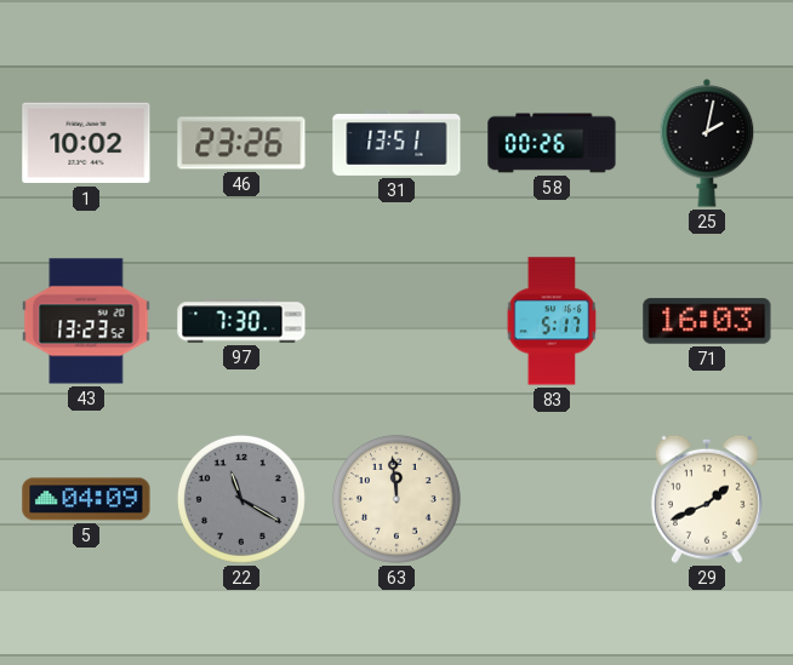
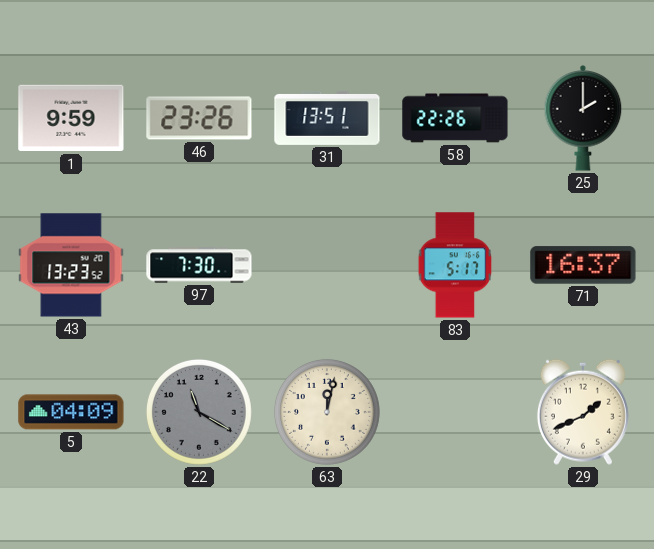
1: 10:02 -> 9:59
58: 00:26 -> 22:26
25: 2:02 -> 2:00
71: 16:03 -> 16:37
63: 11:59 -> 12:02
